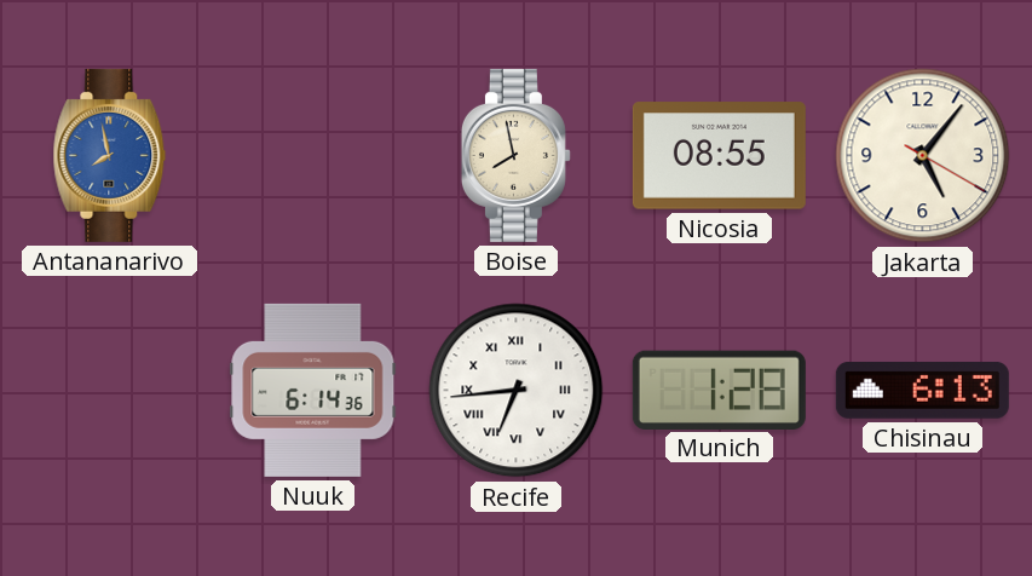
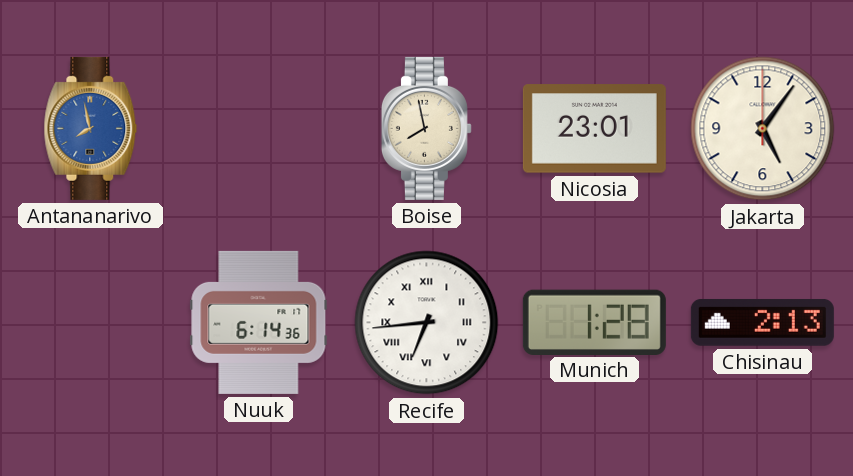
Nicosia: 08:55 -> 23:01
Jakarta: 5:06:20 -> 5:06:00
Chisinau: 6:13 -> 2:13
